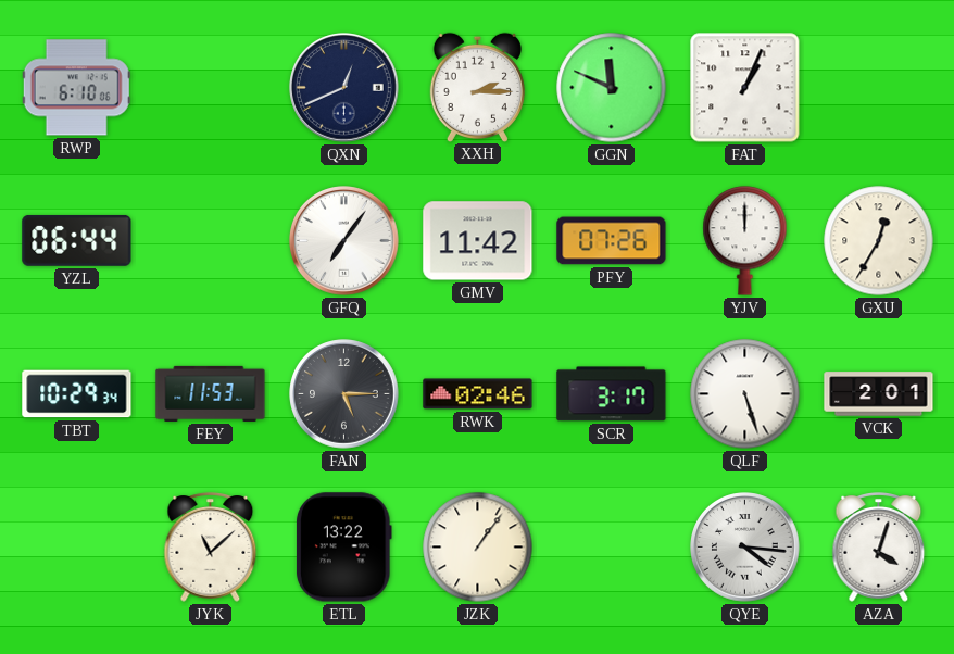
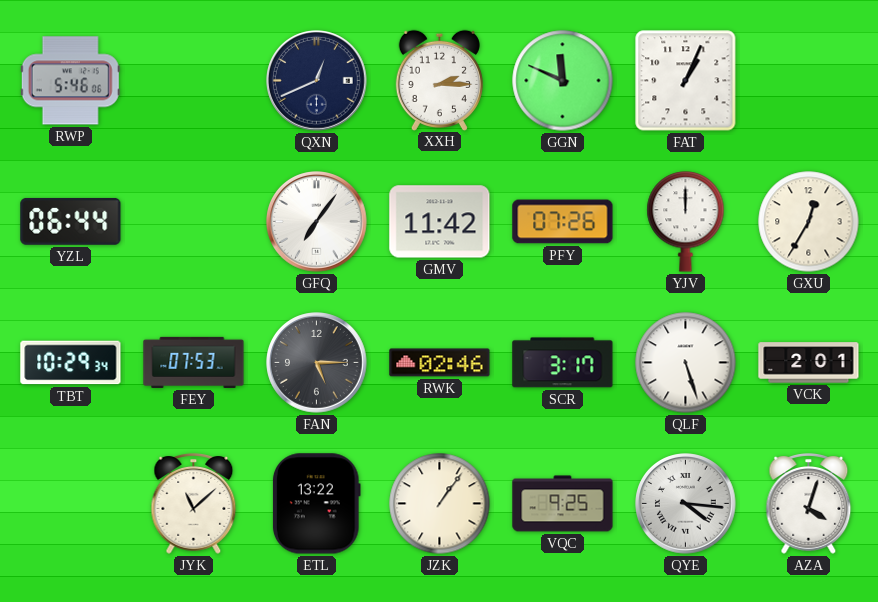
RWP: 6:10 -> 5:46
FEY: 11:53 -> 07:53
VQC: none -> 9:25
